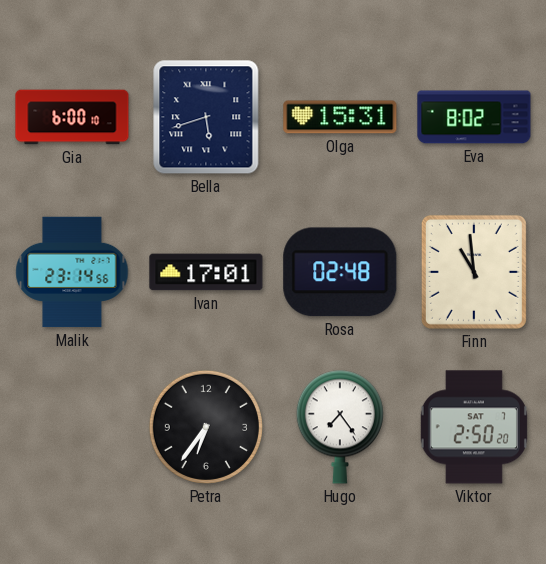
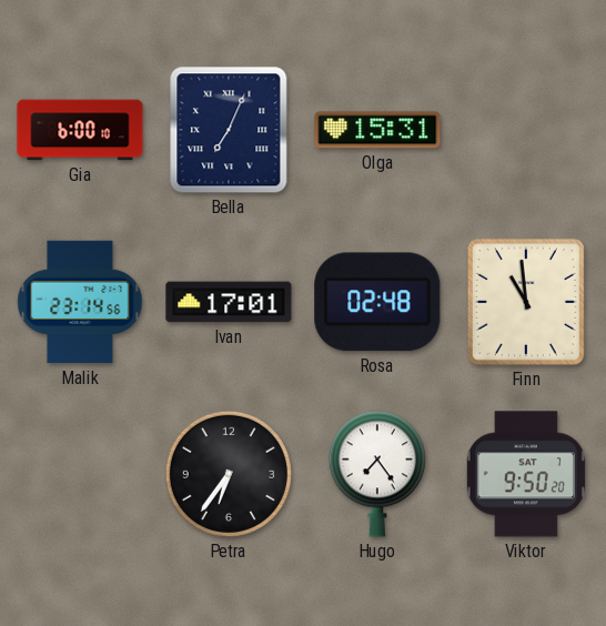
Bella: 5:42 -> 7:04
Eva: 8:02 -> none
Viktor: 2:50 -> 9:50
